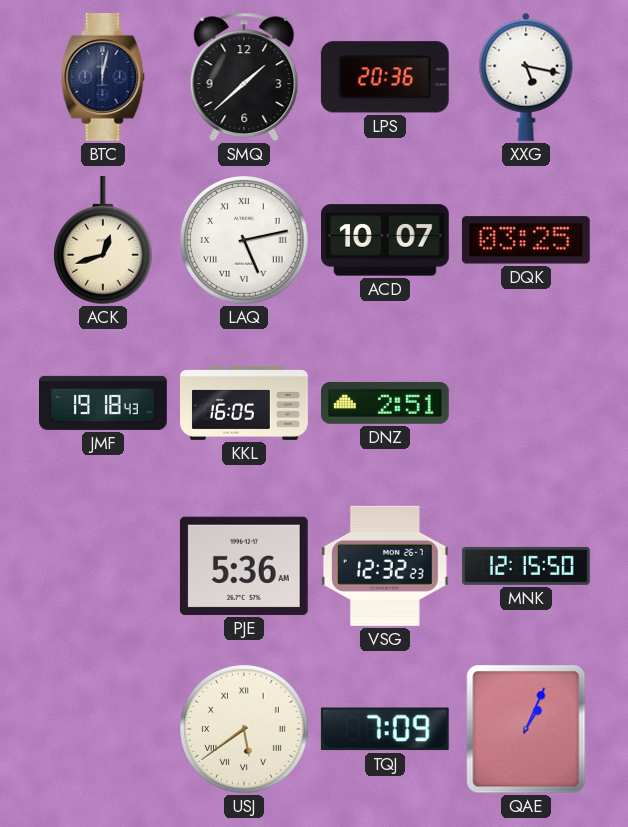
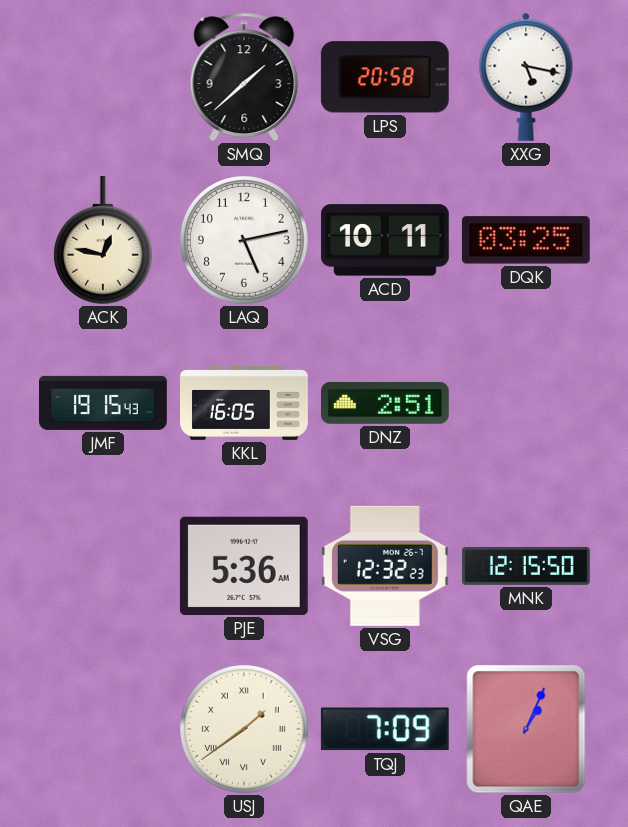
BTC: 12:02 -> none
LPS: 20:36 -> 20:58
ACK: 12:42 -> 12:47
LAQ numerals: Roman -> Arabic
ACD: 10:07 -> 10:11
JMF: 19:18 -> 19:15
USJ: 5:39 -> 1:39
